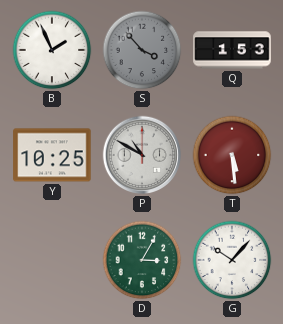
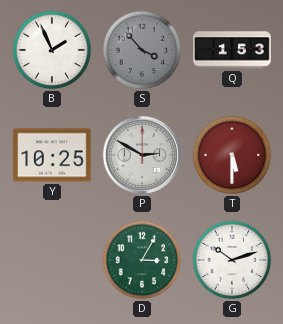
P: 10:50 -> 2:50
T: 5:29 -> 5:30
G: 10:07 -> 10:12
